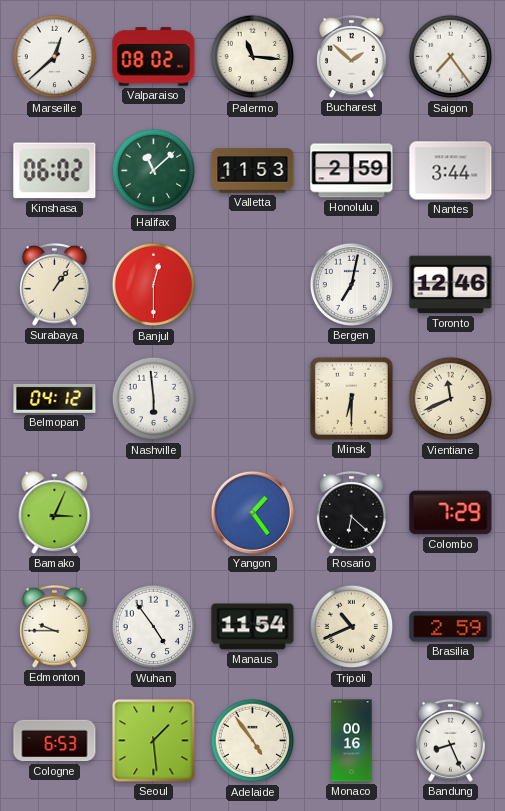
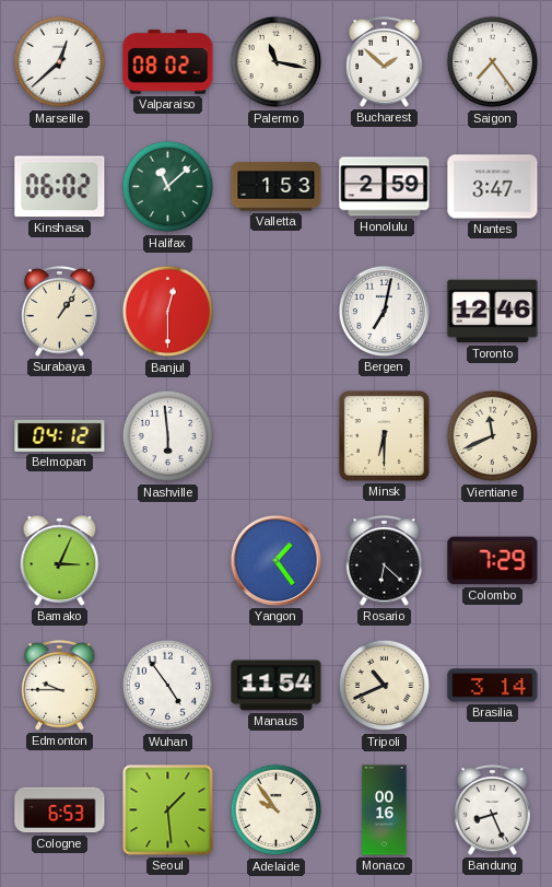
Palermo: 11:16 -> 11:17
Valletta: 11:53 -> 1:53
Nantes: 3:44 -> 3:47
Brasilia: 2:59 -> 3:14
Adelaide: 4:54 -> 9:54
